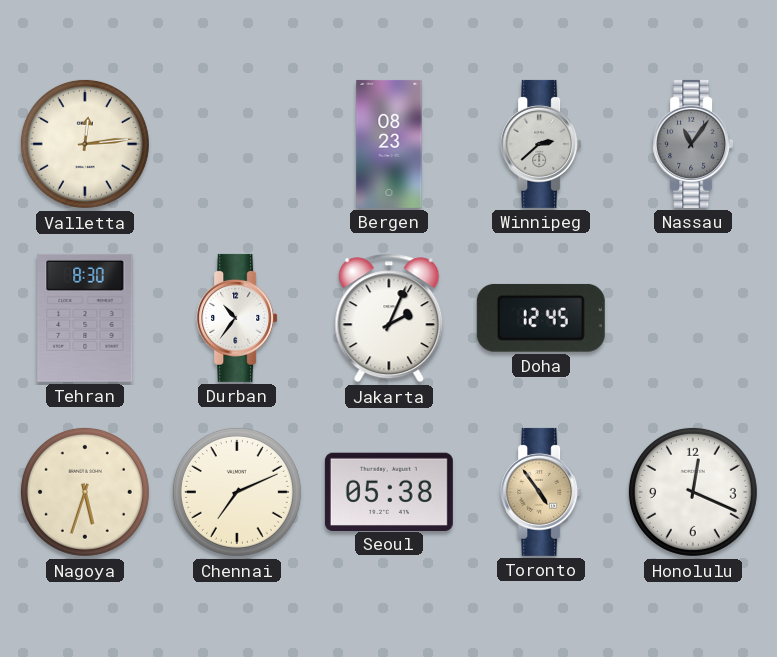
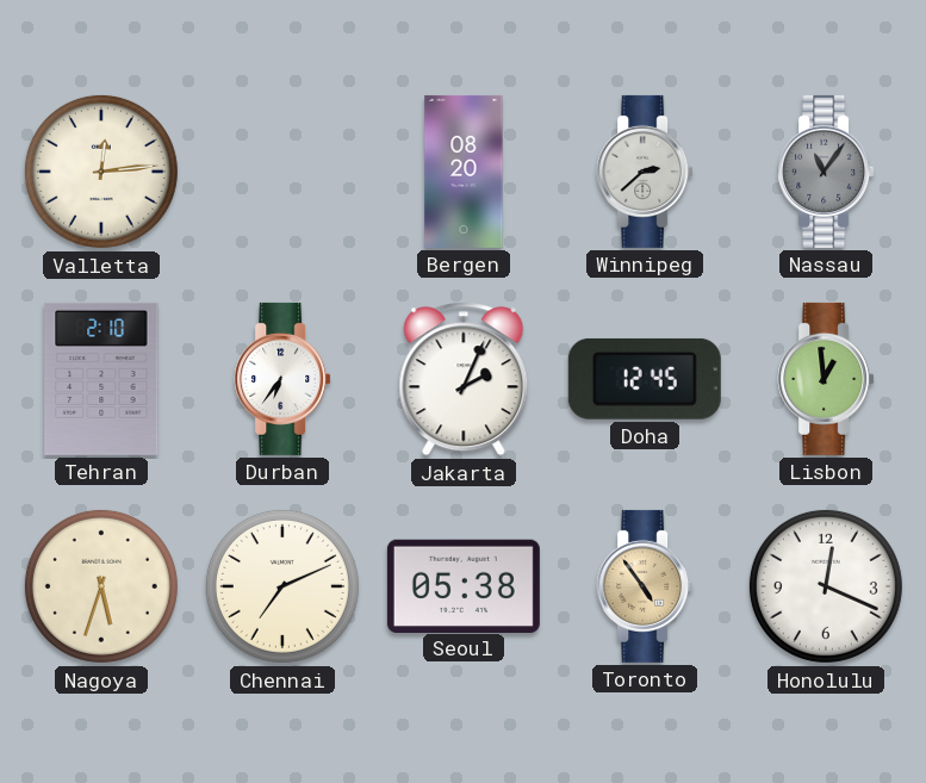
Bergen: 08:23 -> 08:20
Tehran: 8:30 -> 2:10
Durban: 10:36 -> 6:36
Lisbon: none -> 12:59
